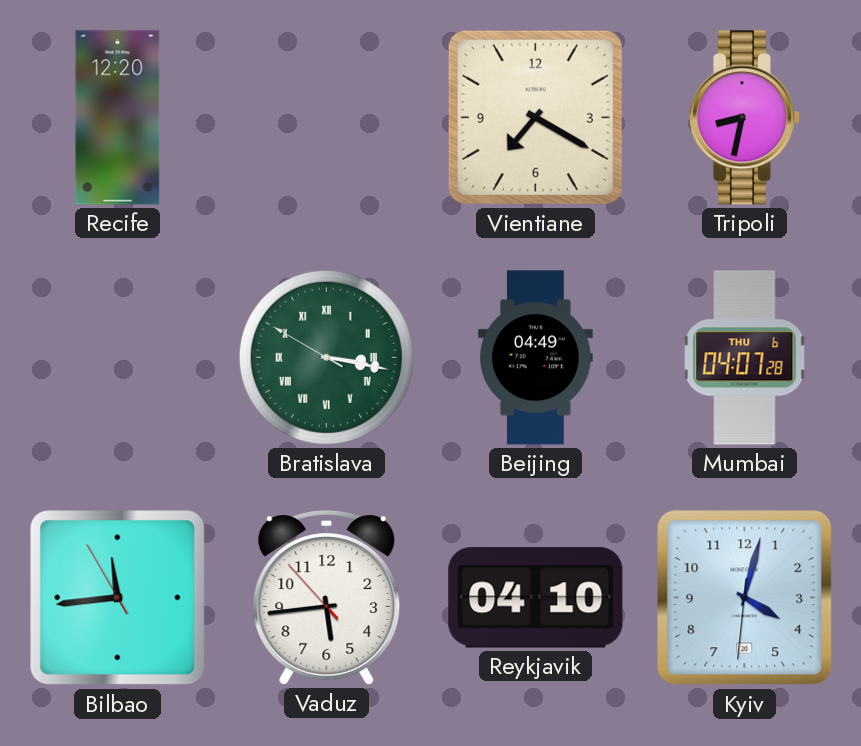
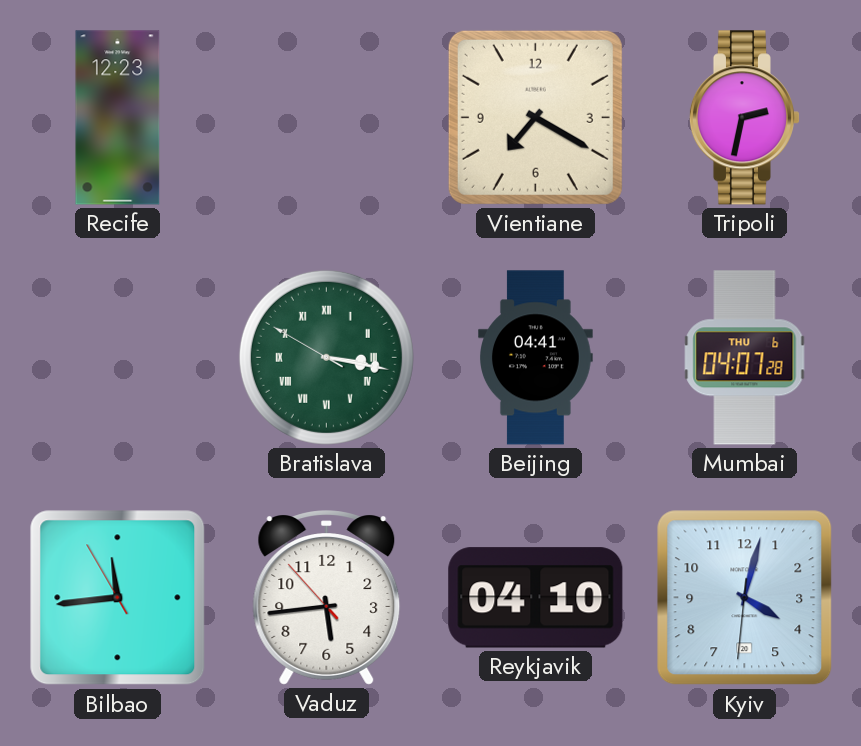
Recife: 12:20 -> 12:23
Tripoli: 8:32 -> 2:32
Beijing: 04:49 -> 04:41
